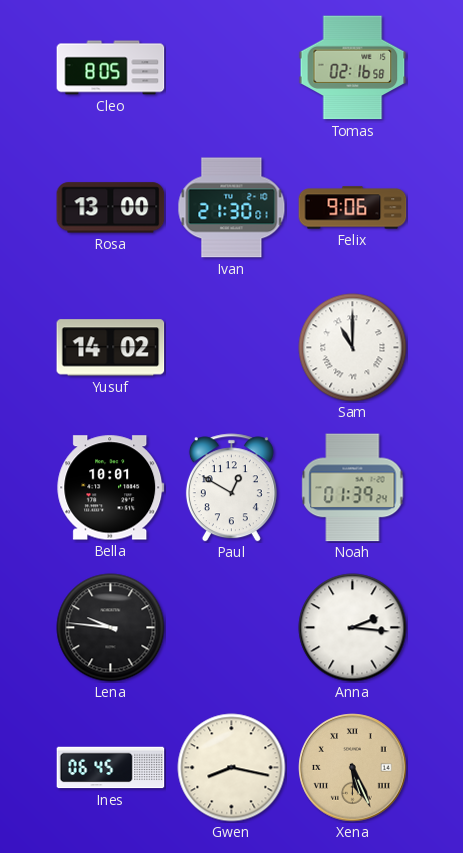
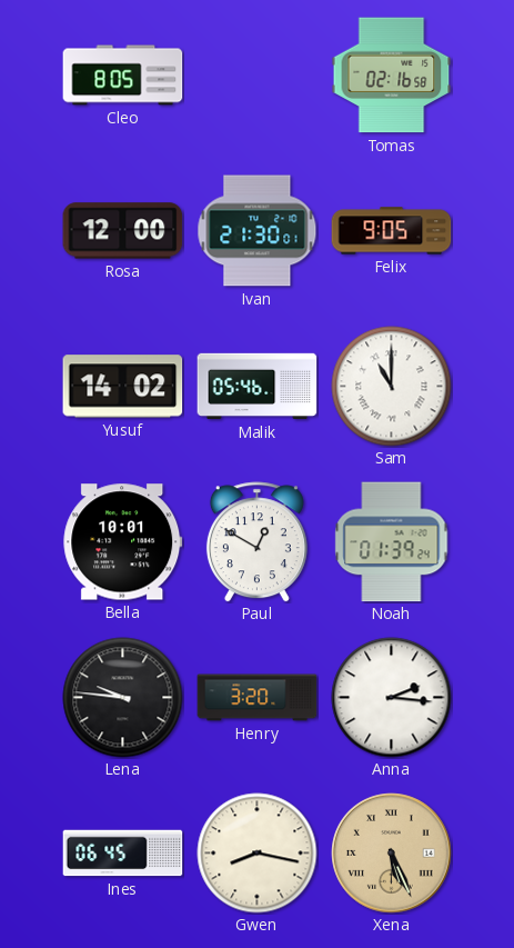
Rosa: 13:00 -> 12:00
Felix: 9:06 -> 9:05
Malik: none -> 05:46
Henry: none -> 3:20
